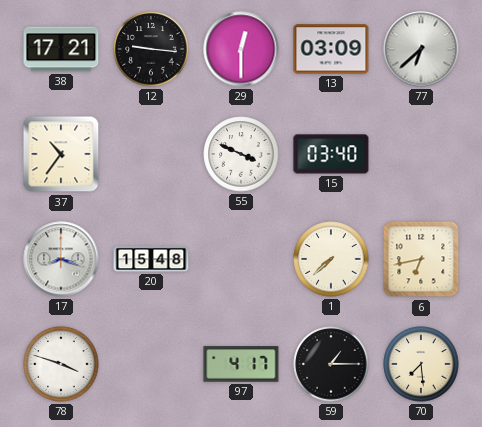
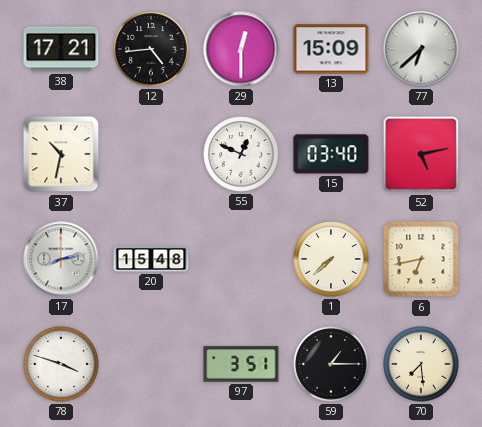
12: 9:16 -> 4:44
13: 03:09 -> 15:09
37: 10:36 -> 10:32
55: 3:49 -> 12:49
52: none -> 5:13
17: 8:18 -> 8:13
97: 4:17 -> 3:51
